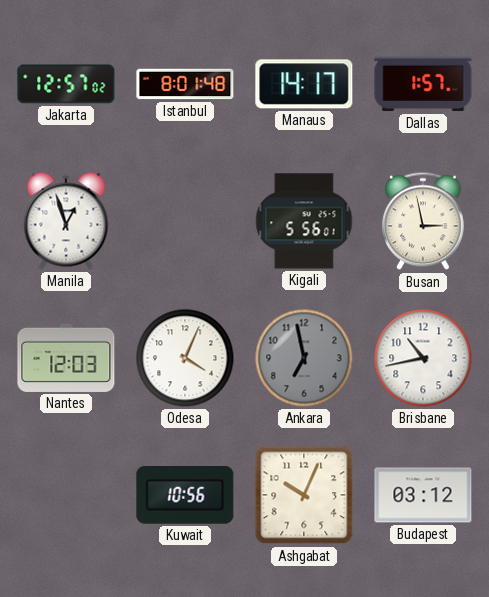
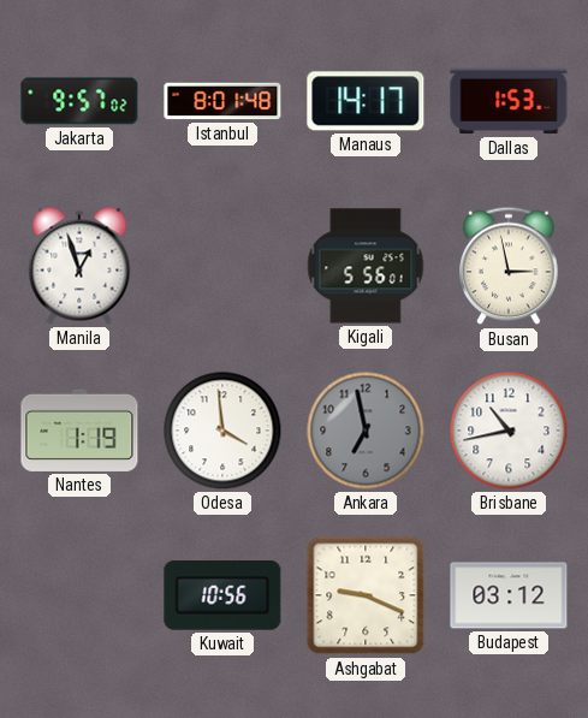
Jakarta: 12:57 -> 9:57
Dallas: 1:57 -> 1:53
Nantes: 12:03 -> 1:19
Odesa: 4:04 -> 3:59
Ashgabat: 10:04 -> 9:19
